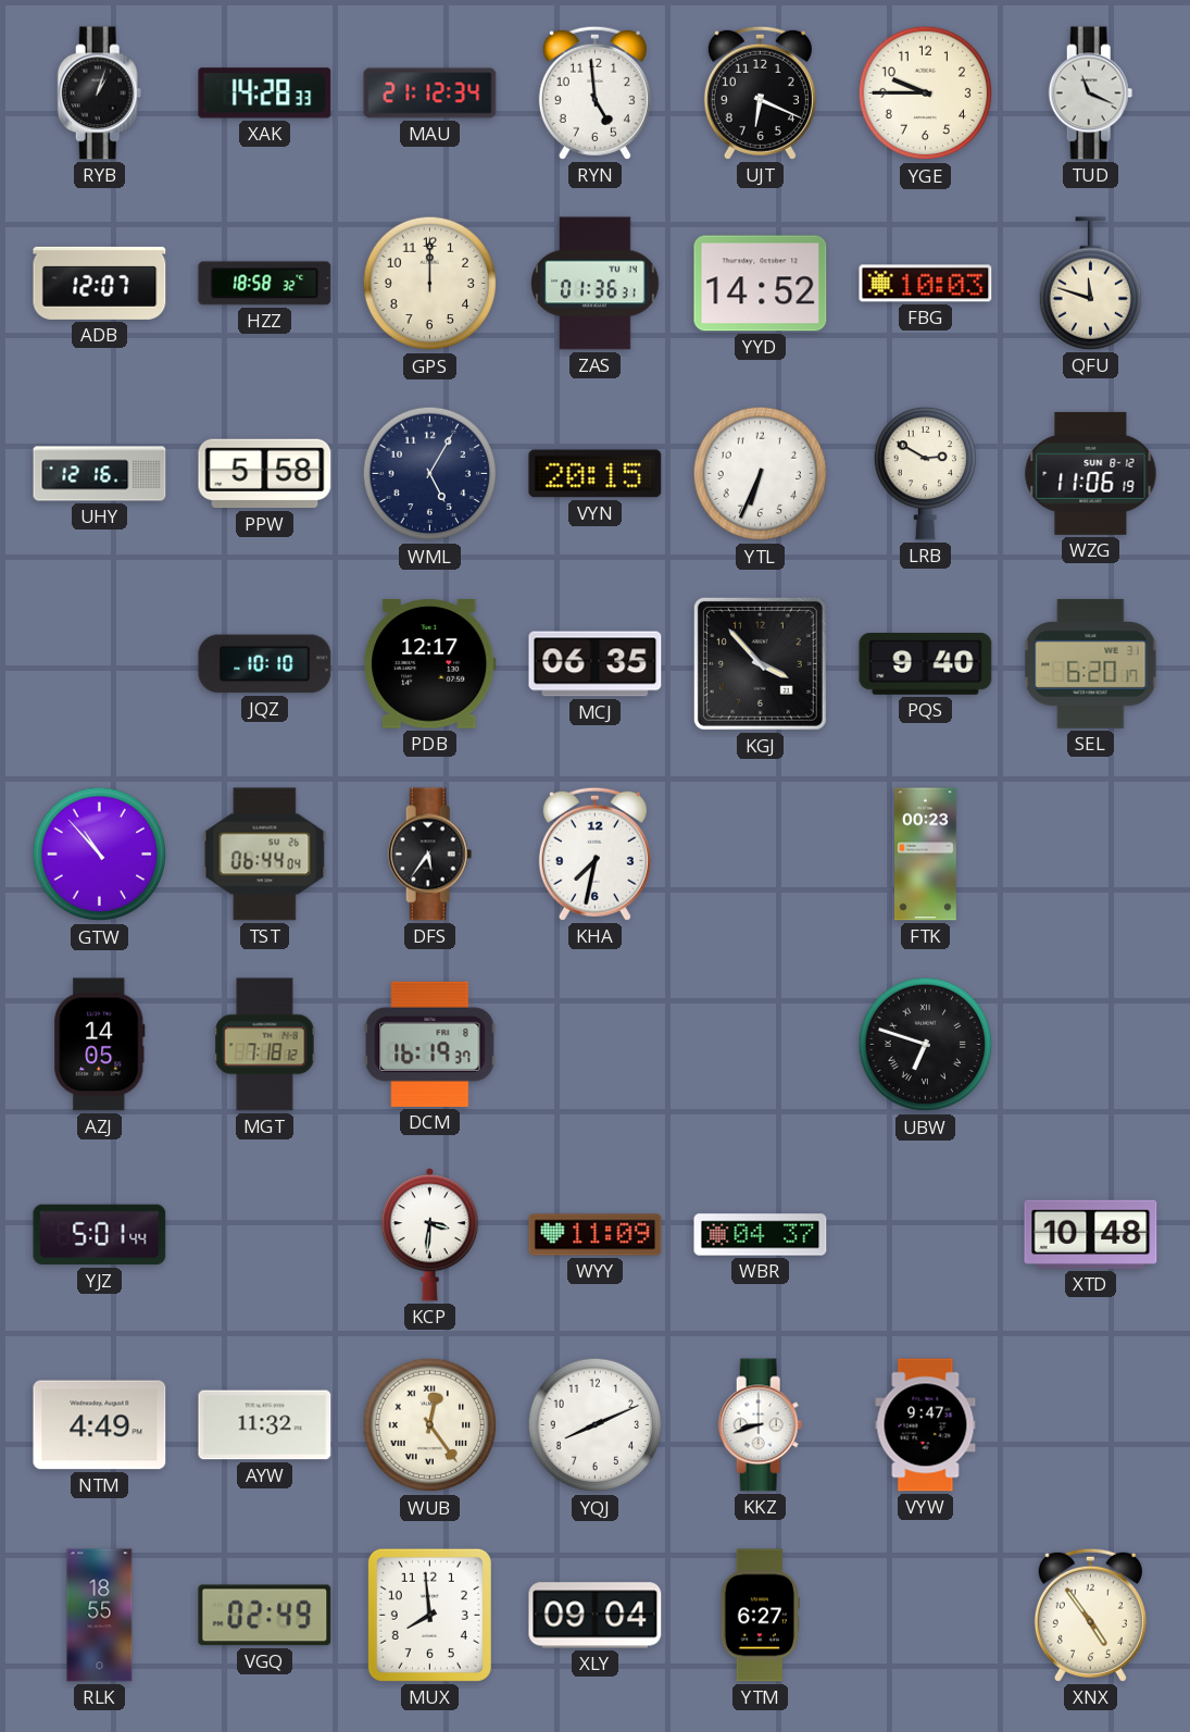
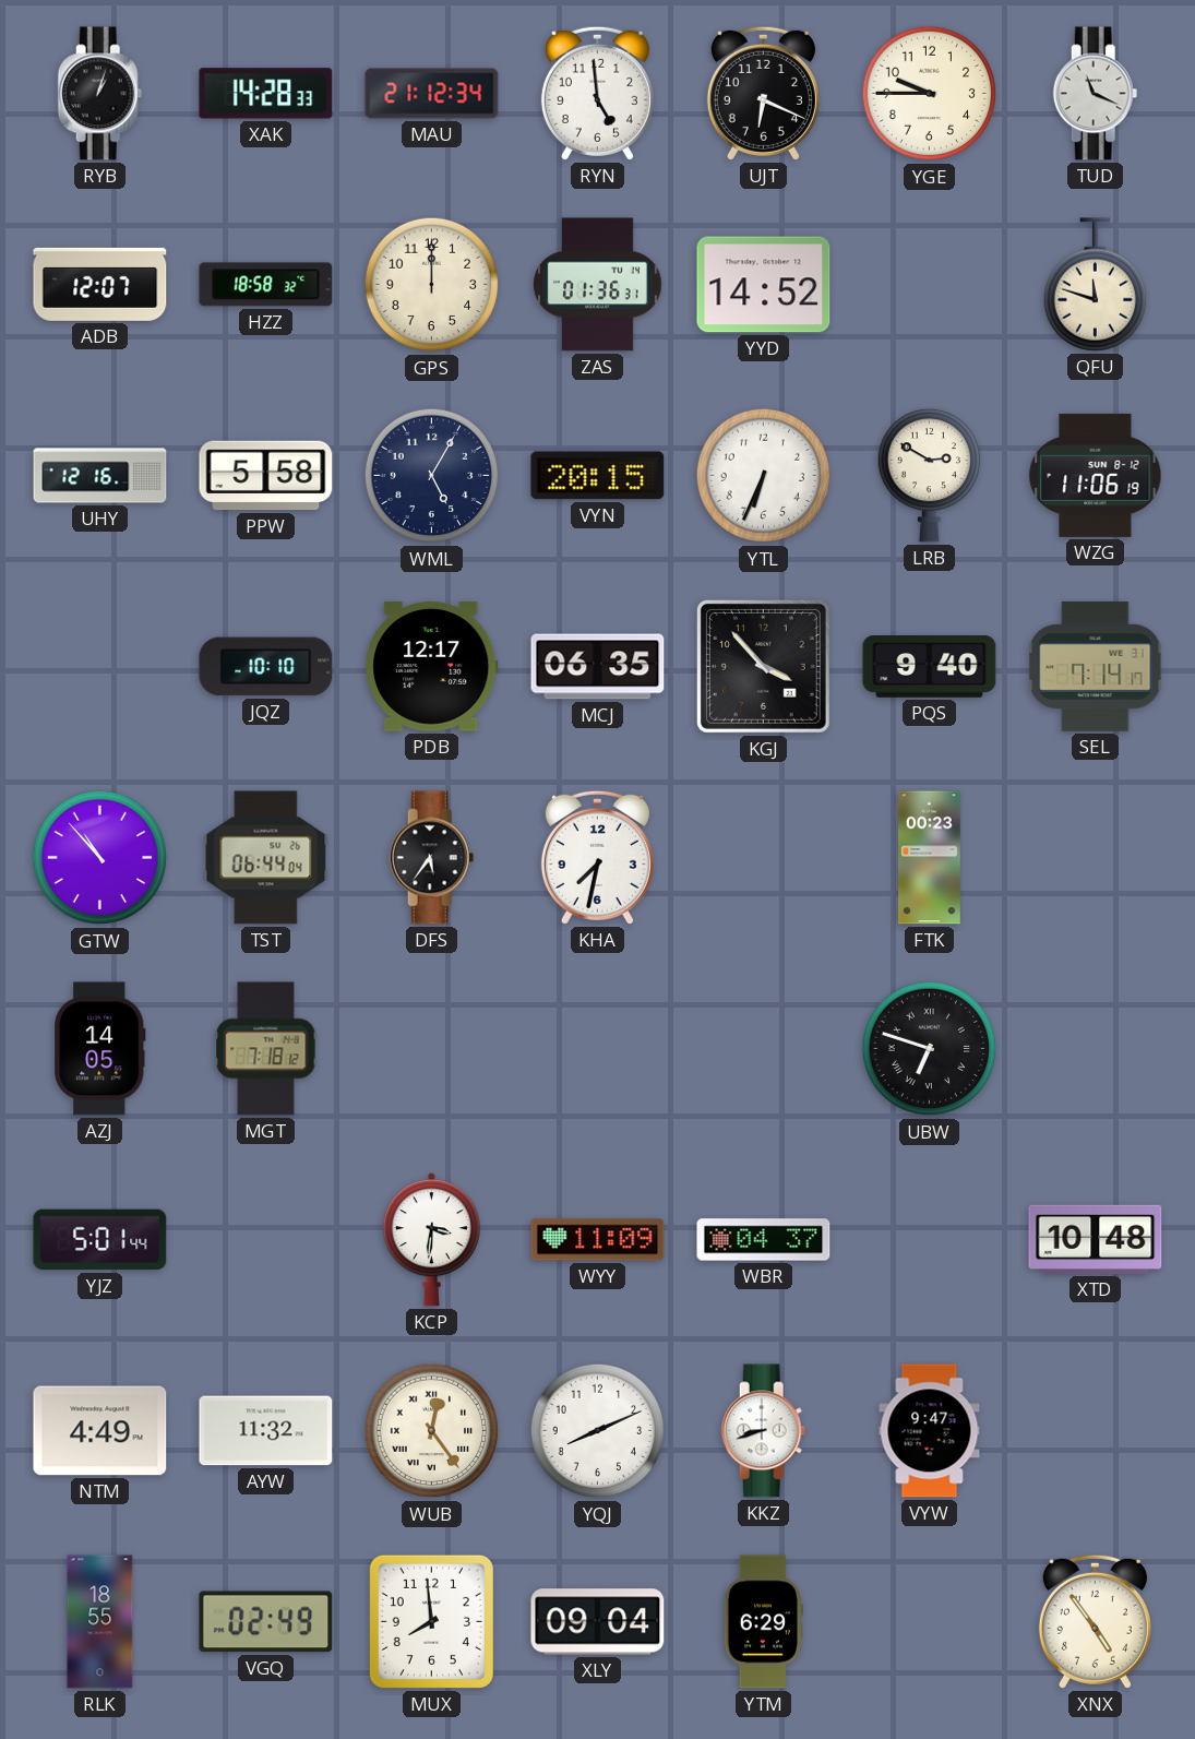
FBG: 10:03 -> none
SEL: 6:20 -> 7:14
DCM: 16:19 -> none
YTM: 6:27 -> 6:29
